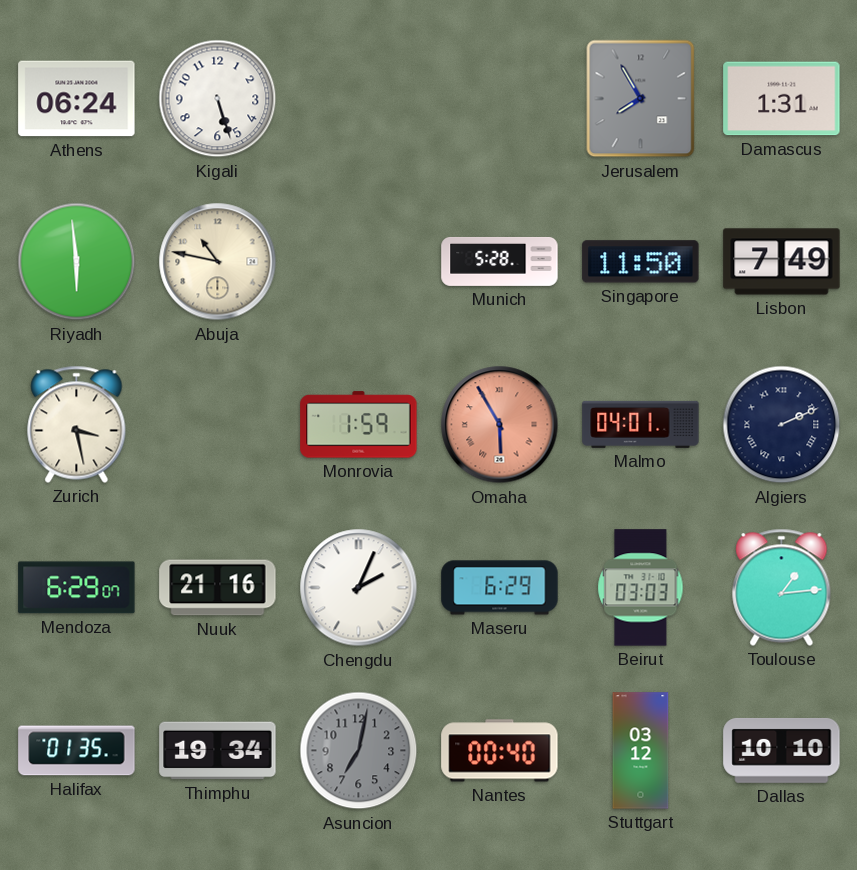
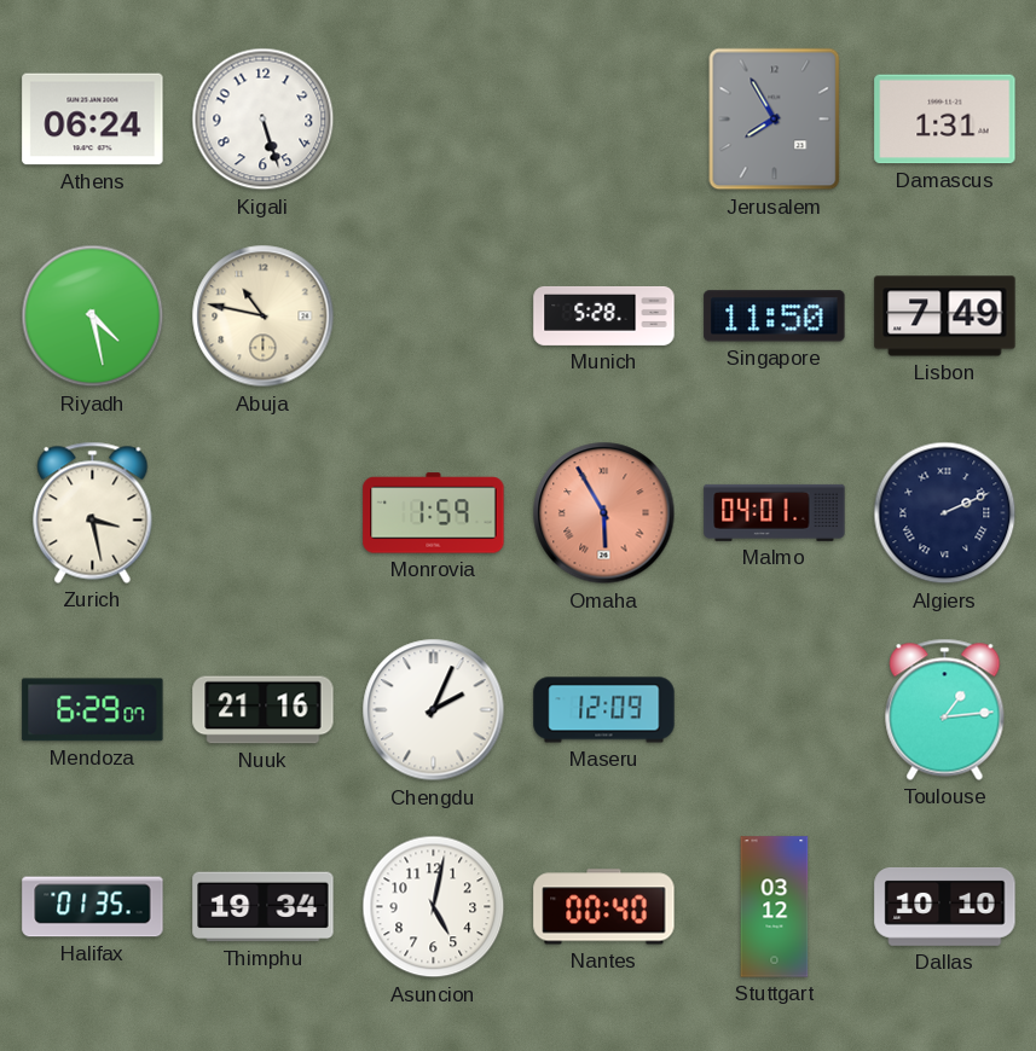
Riyadh: 5:59 -> 4:28
Maseru: 6:29 -> 12:09
Beirut: 03:03 -> none
Asuncion: 7:02 -> 5:02
Asuncion dial: grey -> white
